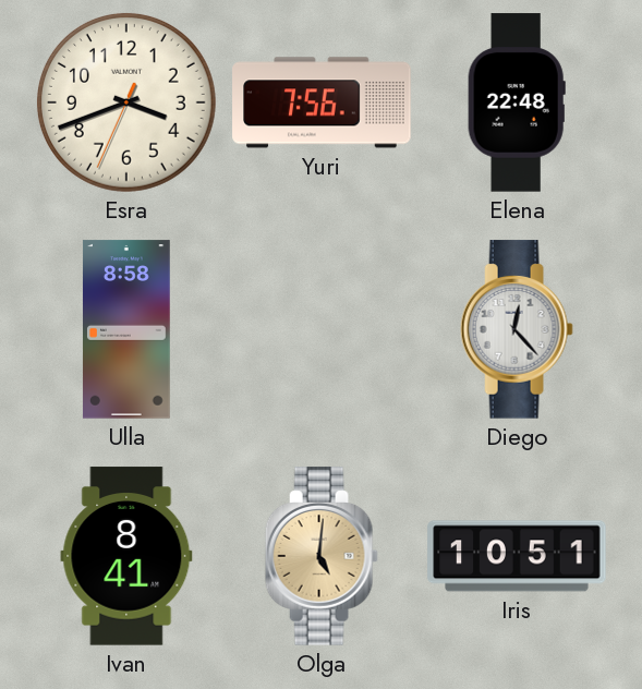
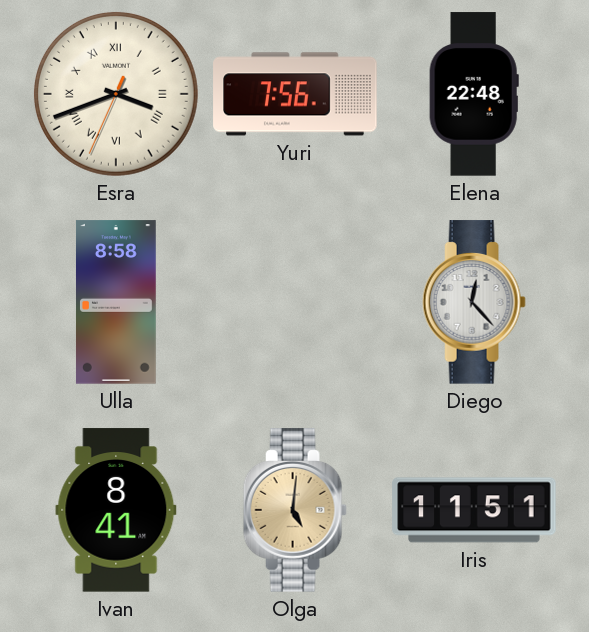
Esra numerals: Arabic -> Roman
Iris: 10:51 -> 11:51
